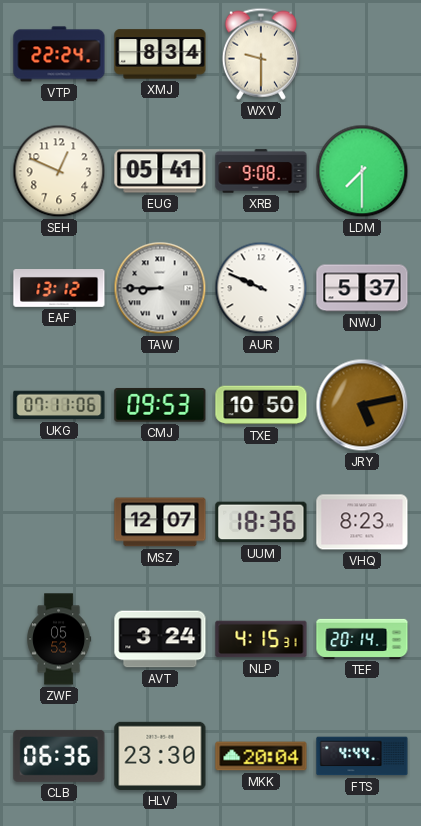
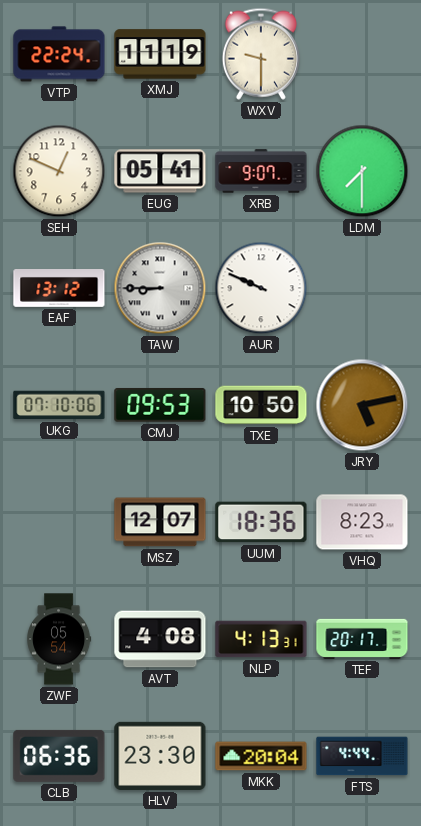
XMJ: 8:34 -> 11:19
XRB: 9:08 -> 9:07
NWJ: 5:37 -> none
UKG: 07:11 -> 07:10
ZWF: 05:53 -> 05:54
AVT: 3:24 -> 4:08
NLP: 4:15 -> 4:13
TEF: 20:14 -> 20:17
